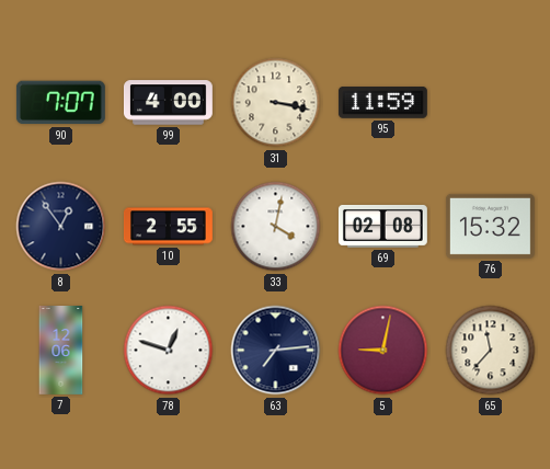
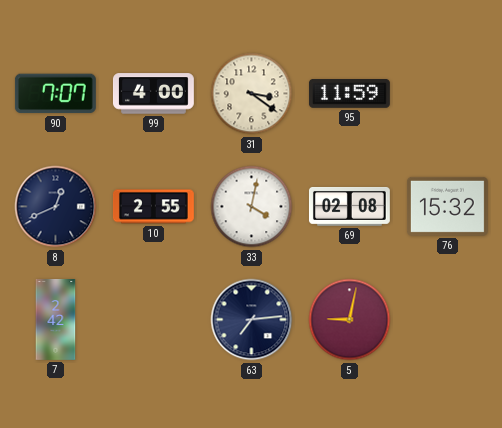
31: 3:17 -> 3:21
8: 12:54 -> 12:41
7: 12:06 -> 2:42
78: 12:48 -> none
65: 11:37 -> none
